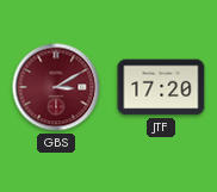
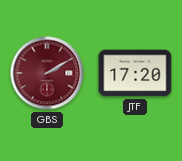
GBS: 3:10 -> 2:10
